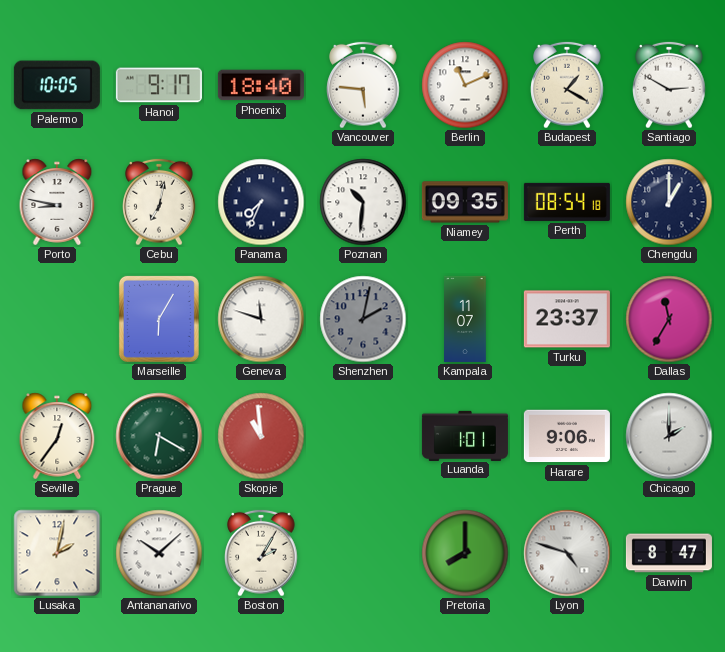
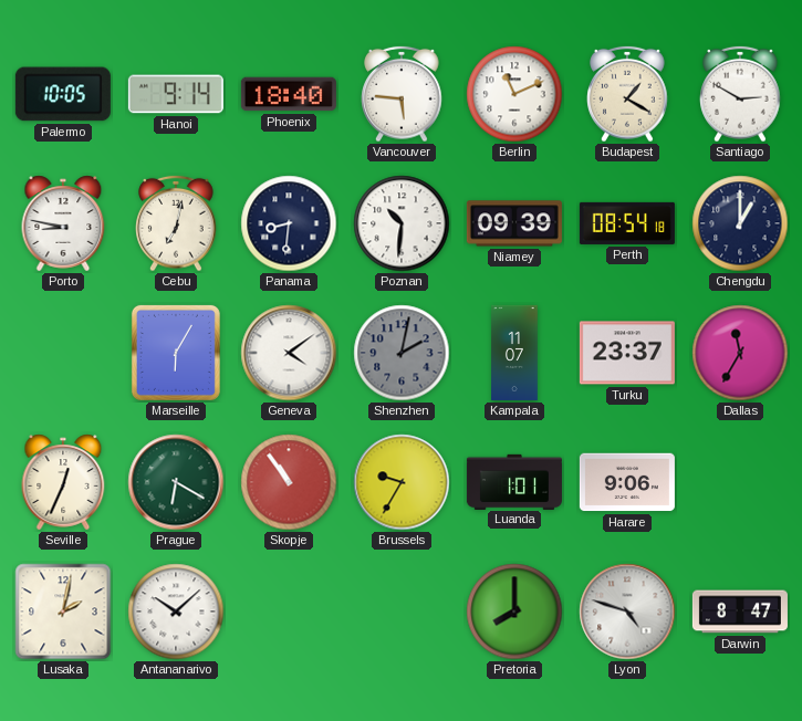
Hanoi: 9:17 -> 9:14
Panama: 7:34 -> 8:31
Niamey: 09:35 -> 09:39
Geneva: 11:48 -> 4:09
Seville: 12:36 -> 12:34
Skopje: 10:59 -> 10:54
Brussels: none -> 9:35
Chicago: 2:00 -> none
Boston: 2:05 -> none
